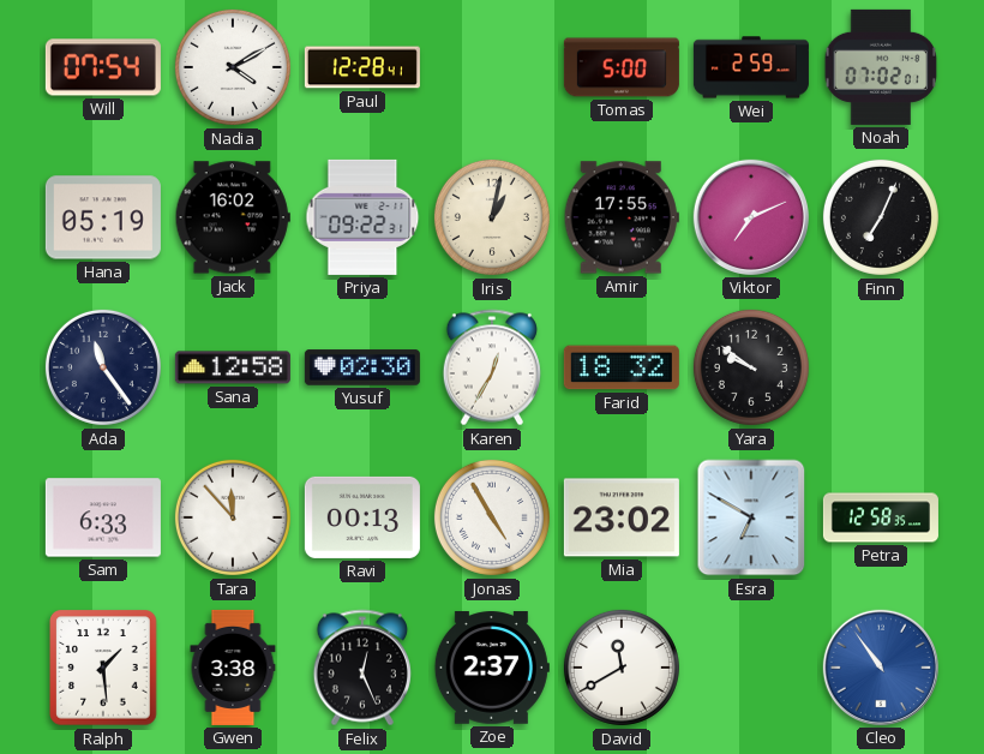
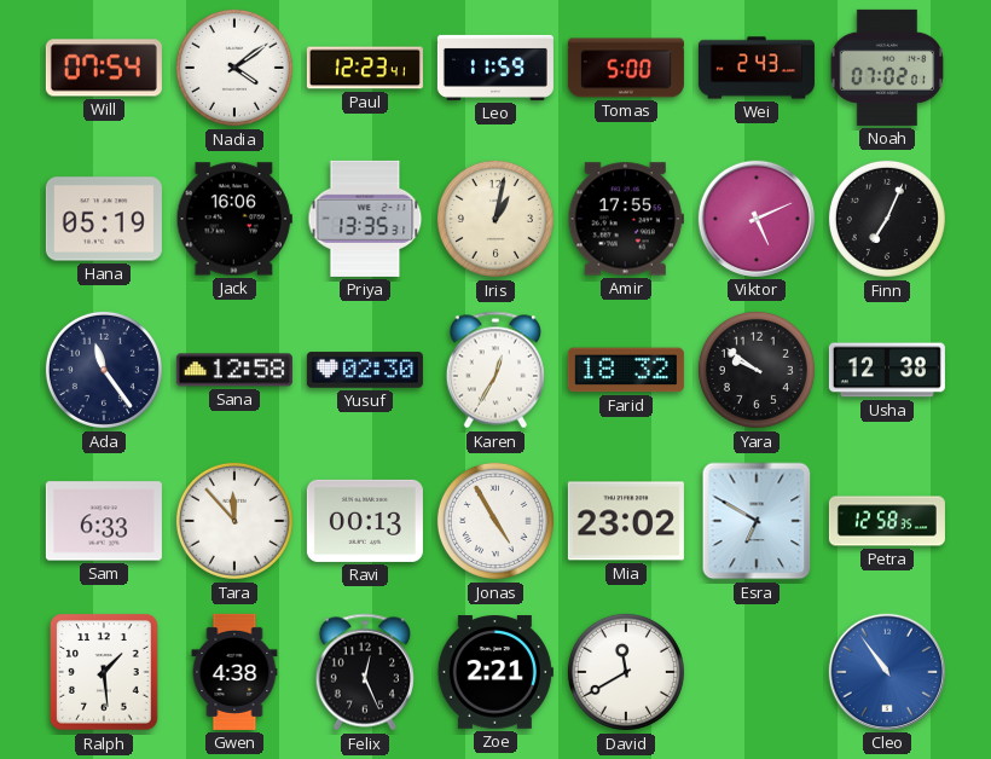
Nadia: 4:10 -> 4:09
Paul: 12:28 -> 12:23
Leo: none -> 11:59
Wei: 2:59 -> 2:43
Jack: 16:02 -> 16:06
Priya: 09:22 -> 13:35
Viktor: 7:11 -> 5:11
Usha: none -> 12:38
Gwen: 3:38 -> 4:38
Zoe: 2:37 -> 2:21
